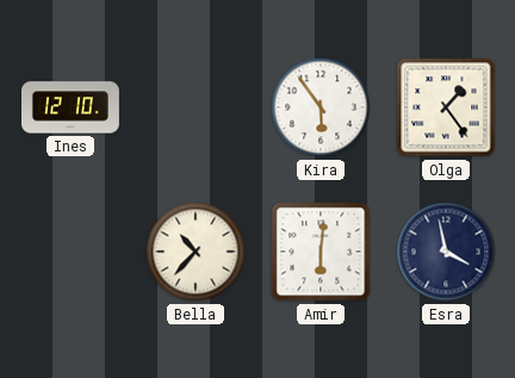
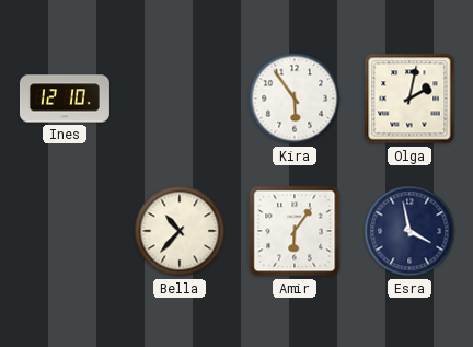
Olga: 1:24 -> 2:02
Amir: 6:01 -> 6:06
